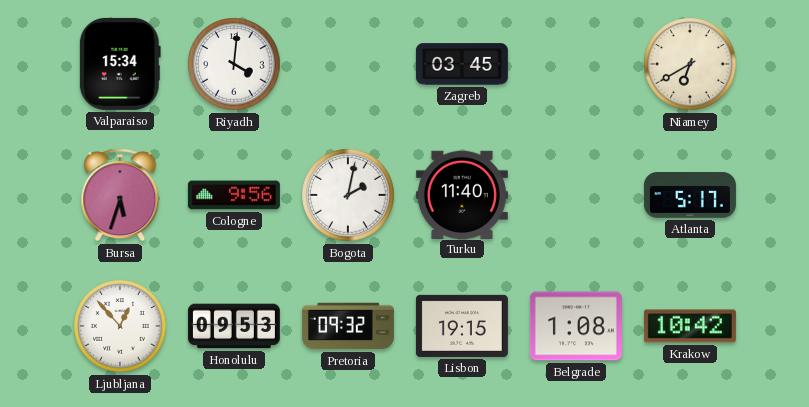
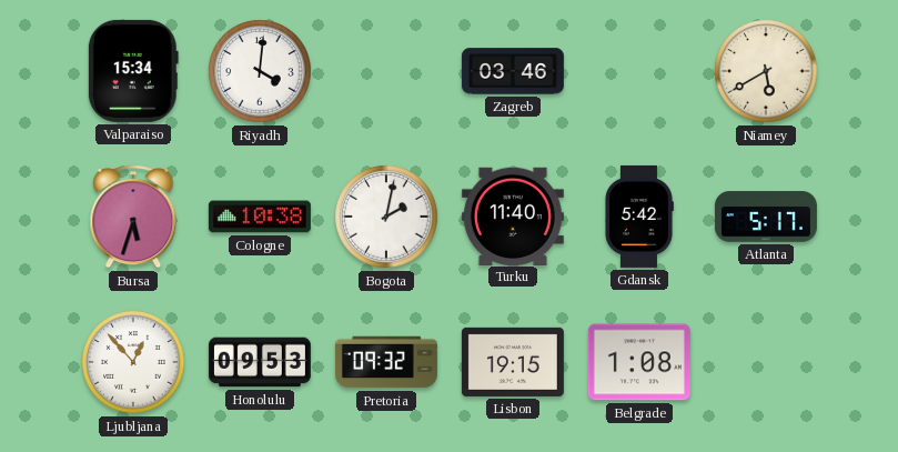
Zagreb: 03:45 -> 03:46
Niamey: 6:40 -> 5:40
Cologne: 9:56 -> 10:38
Gdansk: none -> 5:42
Krakow: 10:42 -> none
